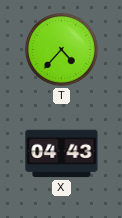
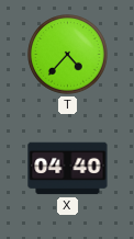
X: 04:43 -> 04:40
